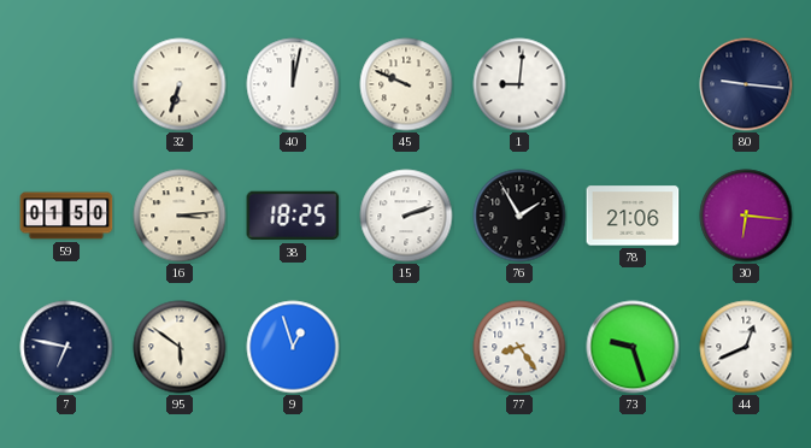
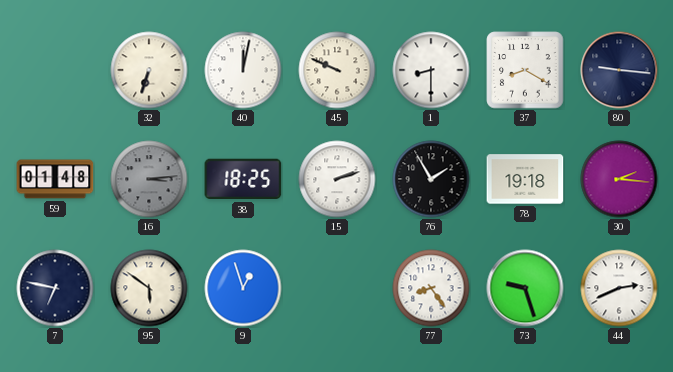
1: 9:01 -> 8:30
37: none -> 8:20
59: 01:50 -> 01:48
16 dial: cream -> grey
78: 21:06 -> 19:18
30: 6:16 -> 2:16
44: 12:41 -> 2:41
